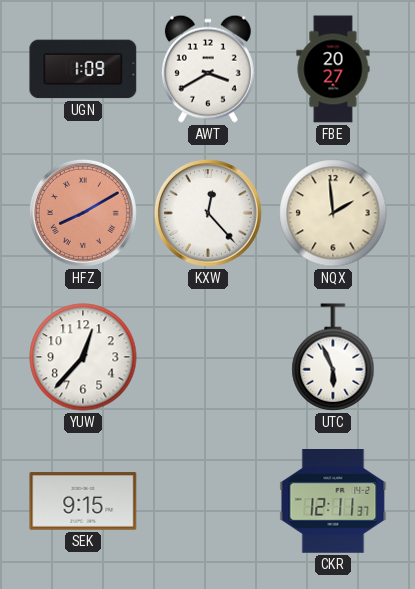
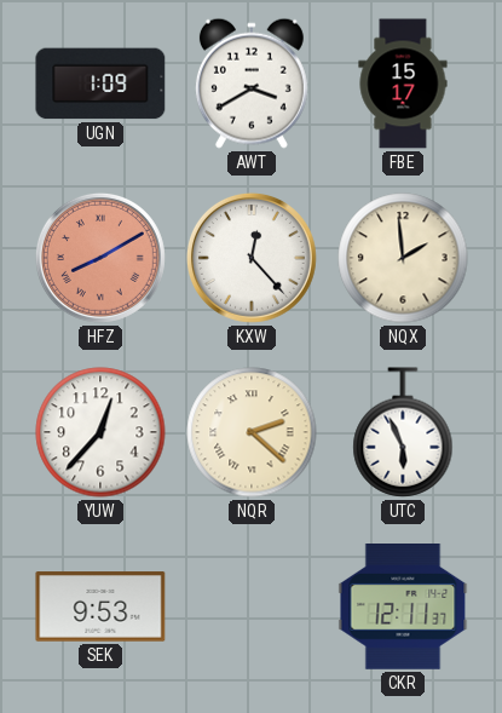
FBE: 20:27 -> 15:17
NQR: none -> 2:22
SEK: 9:15 -> 9:53
